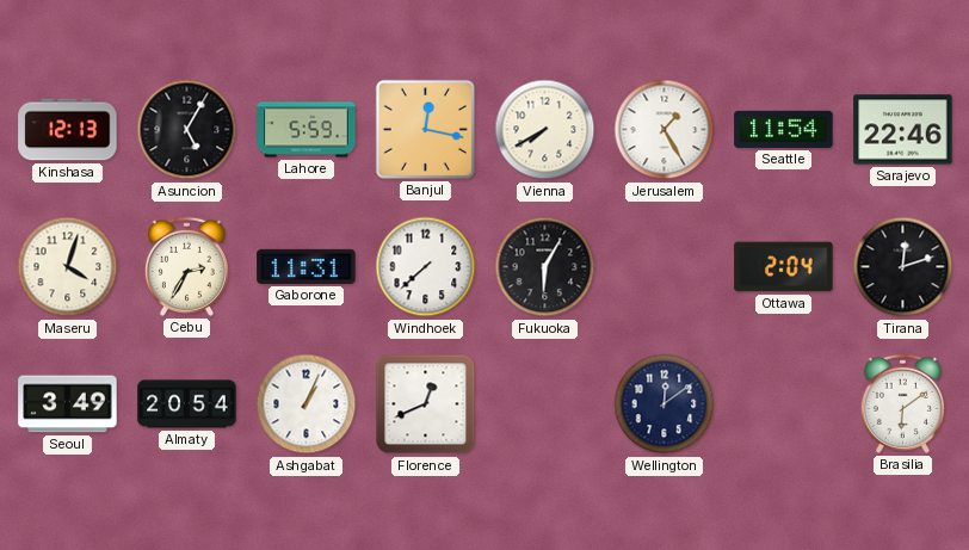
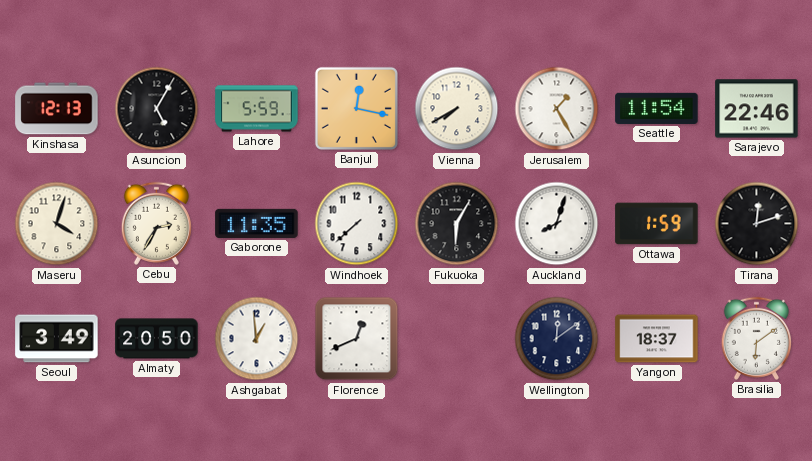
Gaborone: 11:31 -> 11:35
Auckland: none -> 8:03
Ottawa: 2:04 -> 1:59
Almaty: 20:54 -> 20:50
Ashgabat: 1:04 -> 12:59
Yangon: none -> 18:37
